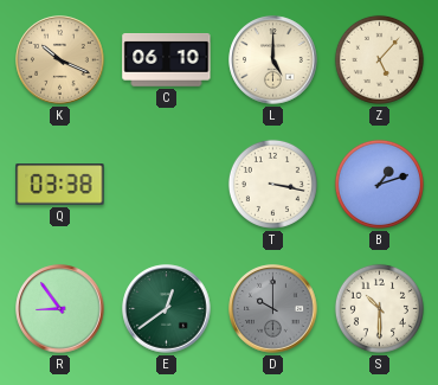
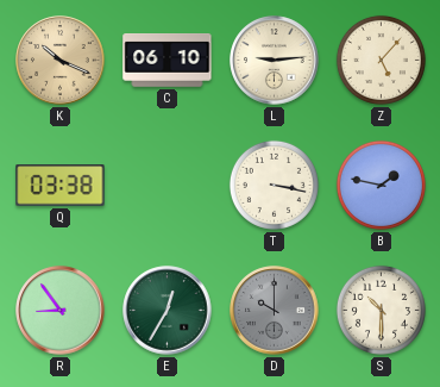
L: 5:00 -> 9:14
B: 1:12 -> 1:47
E: 12:39 -> 12:35
